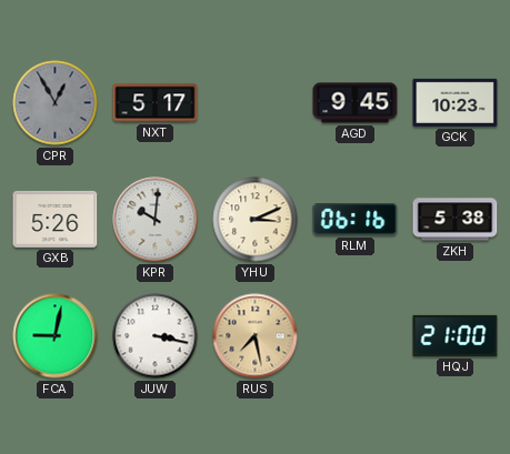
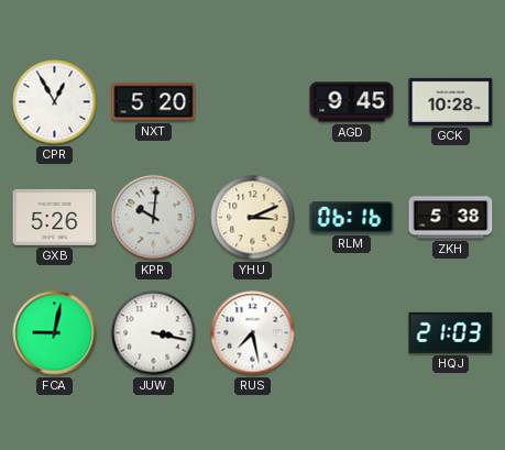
CPR dial: grey -> white
NXT: 5:17 -> 5:20
GCK: 10:23 -> 10:28
RUS dial: champagne -> white
HQJ: 21:00 -> 21:03
